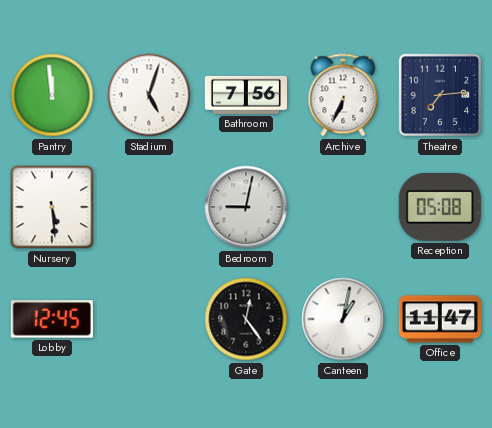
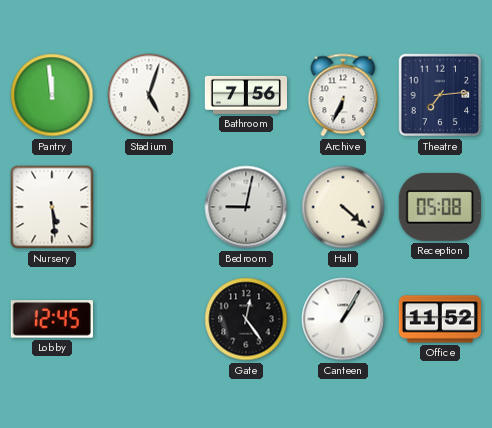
Hall: none -> 4:22
Canteen: 1:02 -> 1:05
Office: 11:47 -> 11:52
